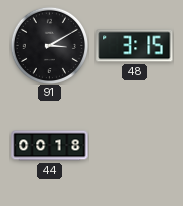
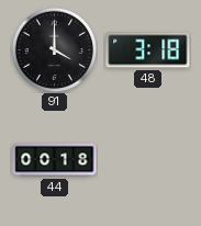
91: 3:10 -> 4:00
48: 3:15 -> 3:18
